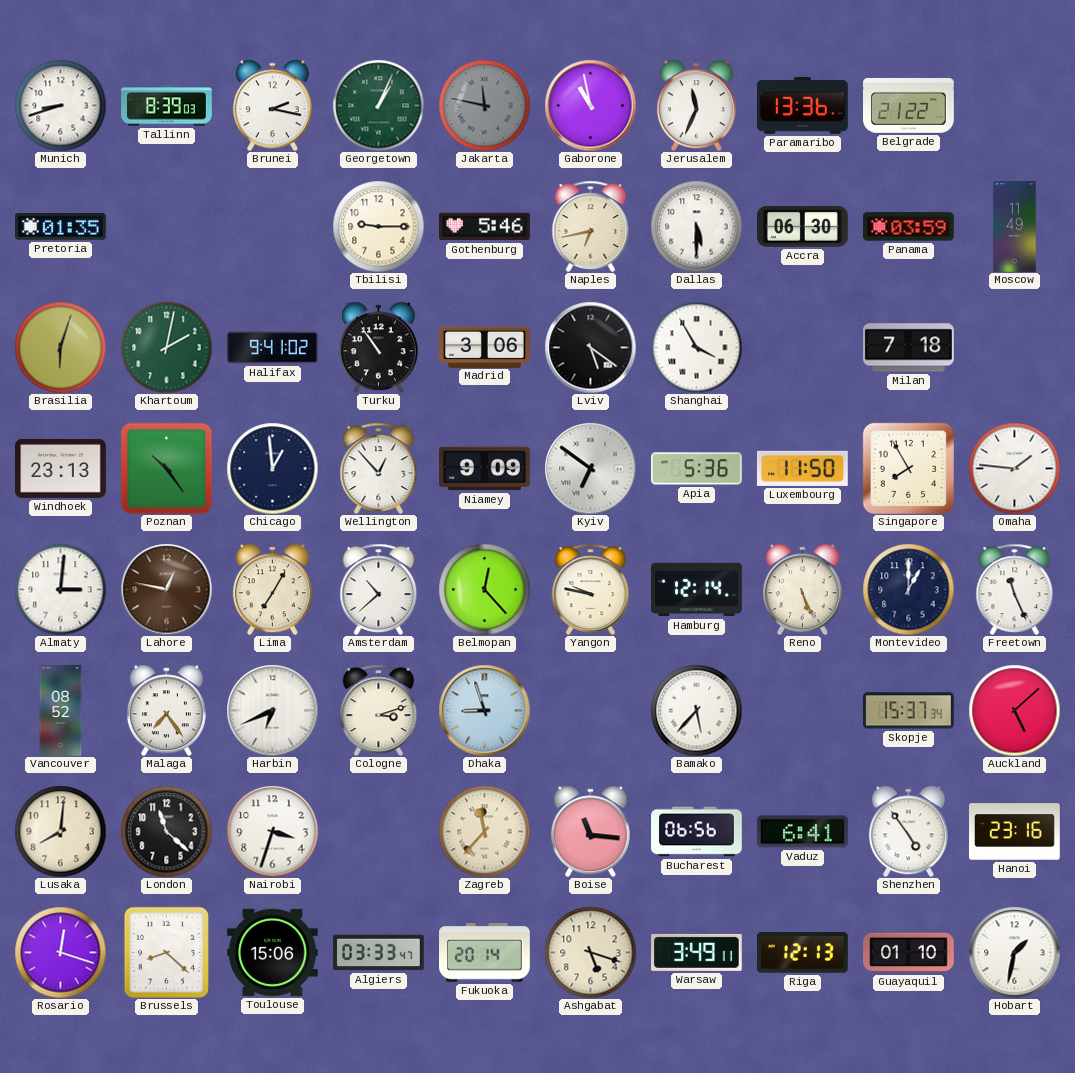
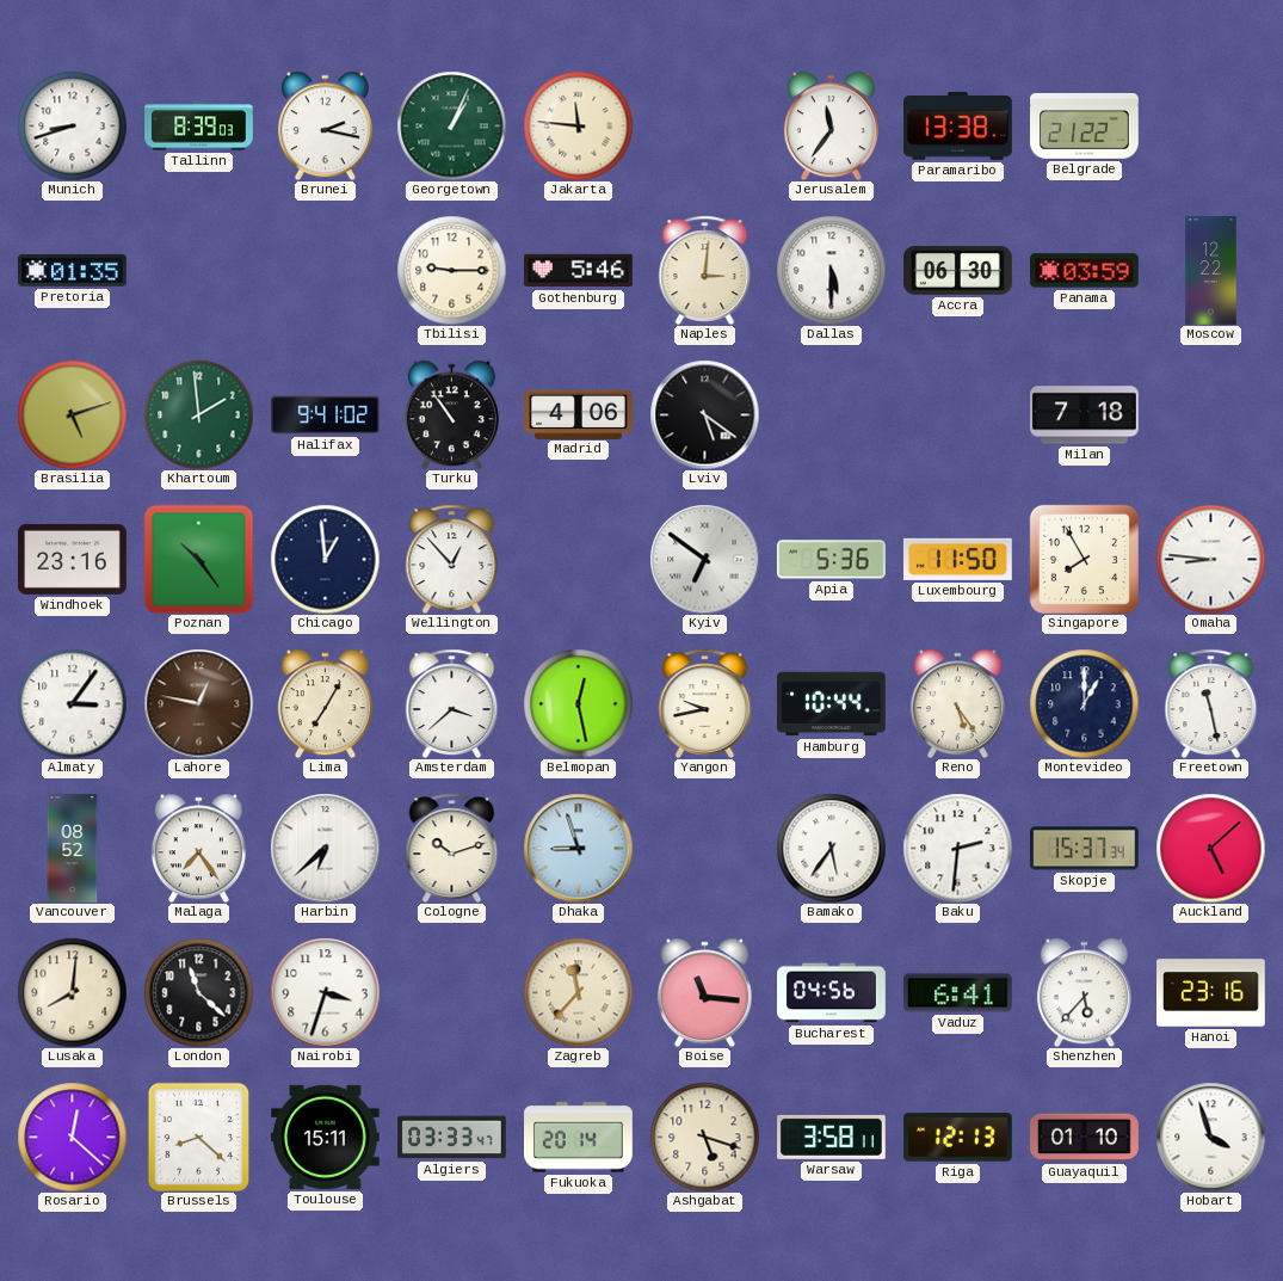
Jakarta: 11:47 -> 11:46
Jakarta dial: grey -> cream
Gaborone: 10:58 -> none
Jerusalem: 11:34 -> 11:36
Paramaribo: 13:36 -> 13:38
Naples: 6:43 -> 3:01
Moscow: 11:49 -> 12:22
Brasilia: 6:03 -> 5:12
Khartoum: 2:02 -> 1:59
Madrid: 3:06 -> 4:06
Shanghai: 3:55 -> none
Windhoek: 23:13 -> 23:16
Niamey: 9:09 -> none
Omaha: 1:46 -> 8:46
Almaty: 3:01 -> 3:06
Amsterdam: 10:38 -> 3:38
Belmopan: 12:23 -> 12:28
Yangon: 9:47 -> 9:43
Hamburg: 12:14 -> 10:44
Reno: 5:26 -> 5:24
Freetown: 11:26 -> 11:28
Harbin: 6:41 -> 6:38
Cologne: 3:12 -> 10:12
Bamako: 5:37 -> 5:36
Baku: none -> 2:31
Bucharest: 06:56 -> 04:56
Shenzhen: 4:54 -> 5:37
Rosario: 12:18 -> 12:22
Toulouse: 15:06 -> 15:11
Warsaw: 3:49 -> 3:58
Hobart: 1:32 -> 3:57
